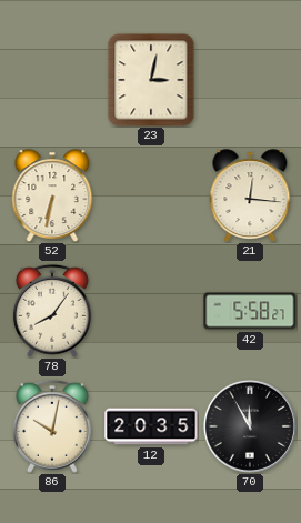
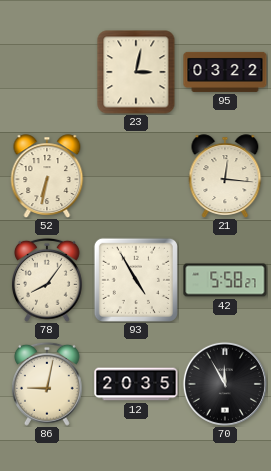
95: none -> 03:22
93: none -> 4:55
86: 10:02 -> 9:02
